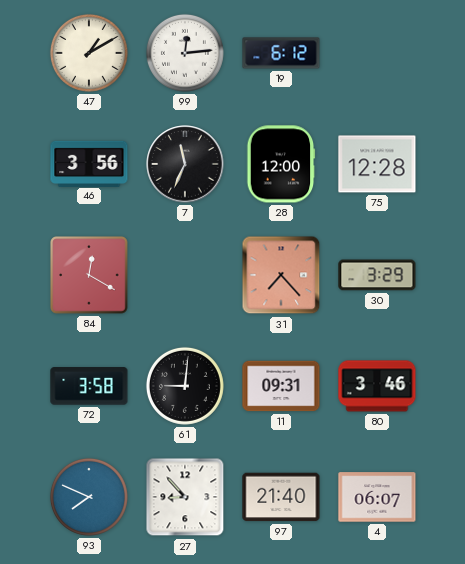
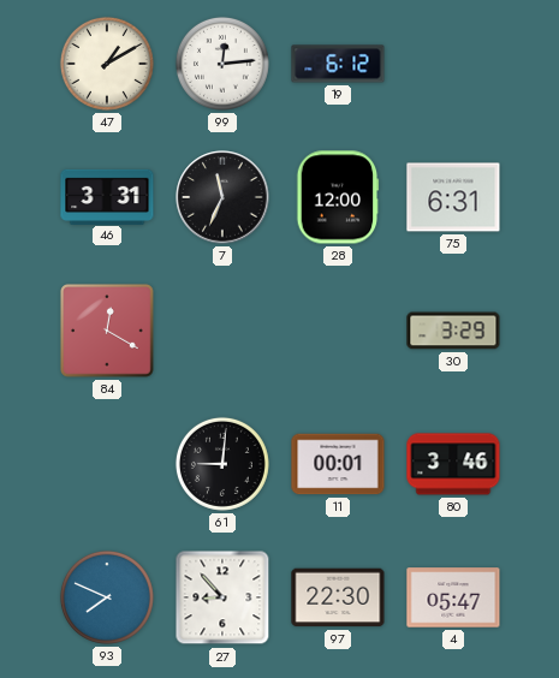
46: 3:56 -> 3:31
75: 12:28 -> 6:31
31: 7:23 -> none
72: 3:58 -> none
11: 09:31 -> 00:01
97: 21:40 -> 22:30
4: 06:07 -> 05:47
